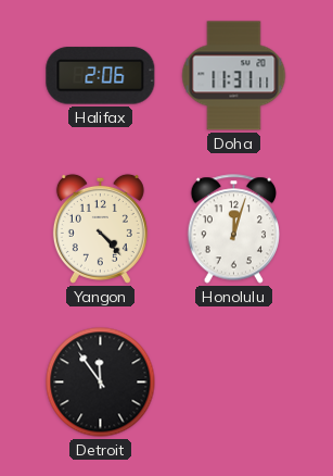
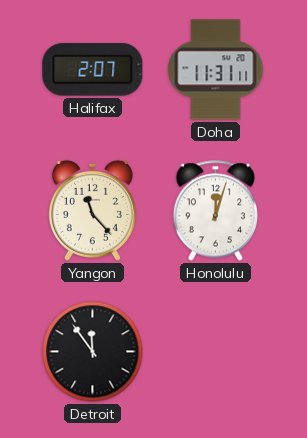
Halifax: 2:06 -> 2:07
Yangon: 4:23 -> 11:23
